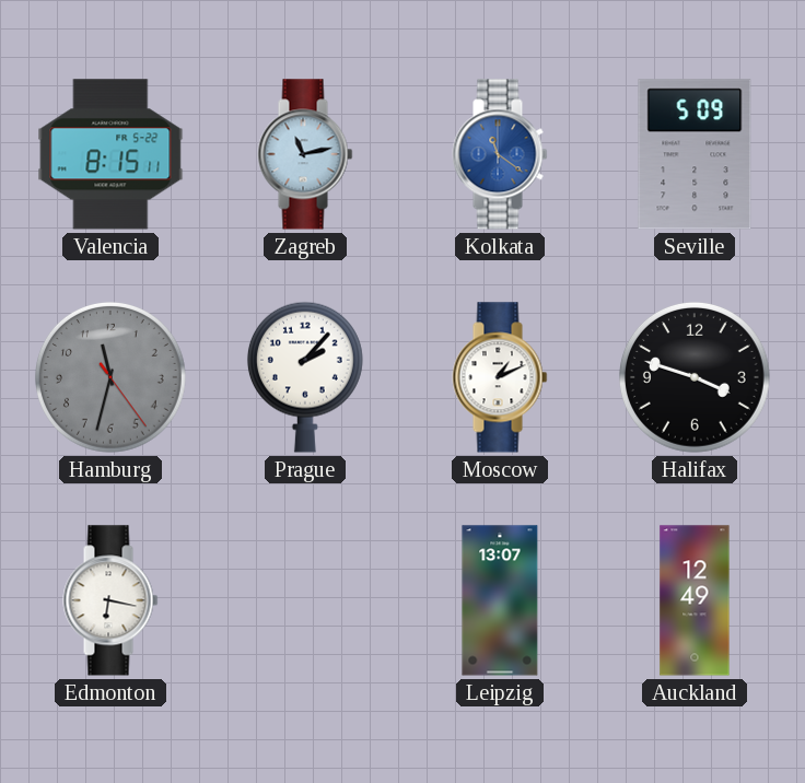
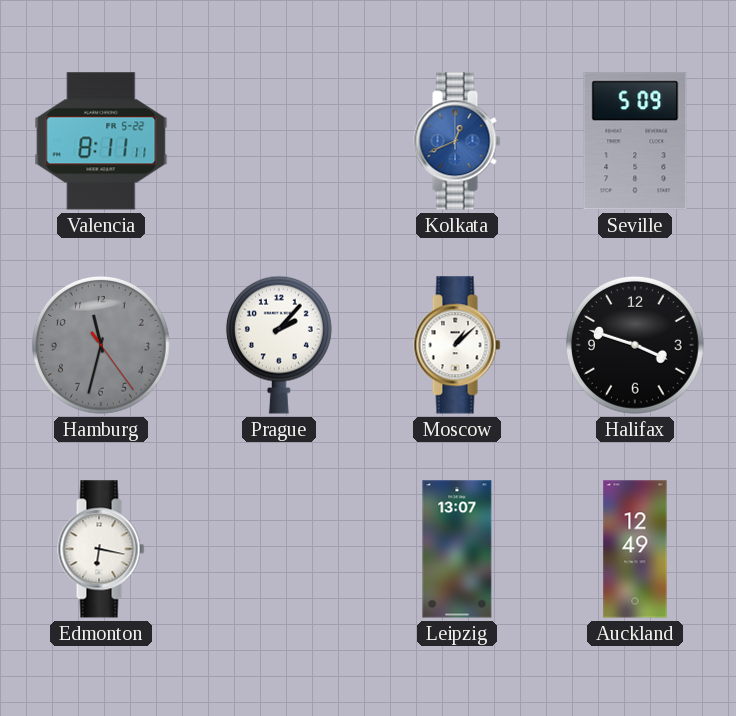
Valencia: 8:15 -> 8:11
Zagreb: 11:13 -> none
Kolkata: 11:21 -> 12:41
Moscow: 1:11 -> 1:08
